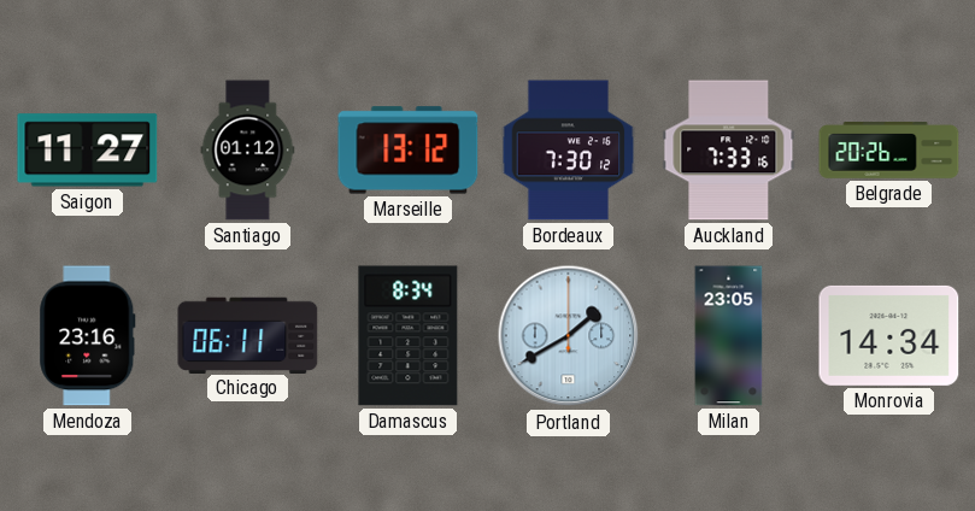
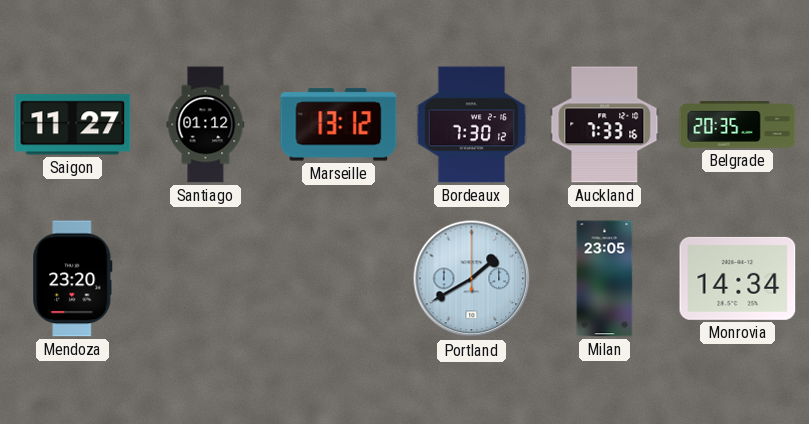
Belgrade: 20:26 -> 20:35
Mendoza: 23:16 -> 23:20
Chicago: 06:11 -> none
Damascus: 8:34 -> none
